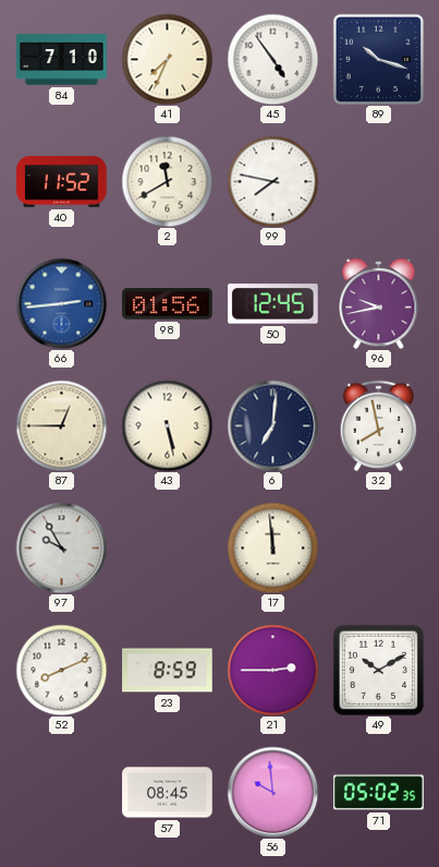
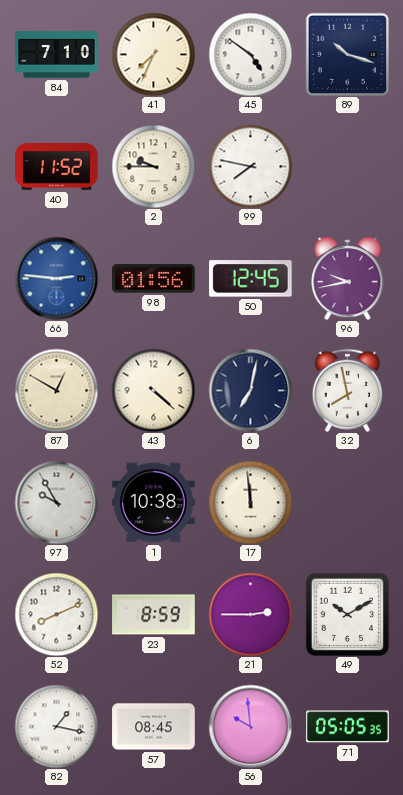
45: 4:54 -> 4:51
2: 11:40 -> 9:45
66: 2:44 -> 2:46
87: 12:45 -> 12:50
43: 5:28 -> 4:22
6: 7:01 -> 7:02
1: none -> 10:38
82: none -> 1:17
71: 05:02 -> 05:05
